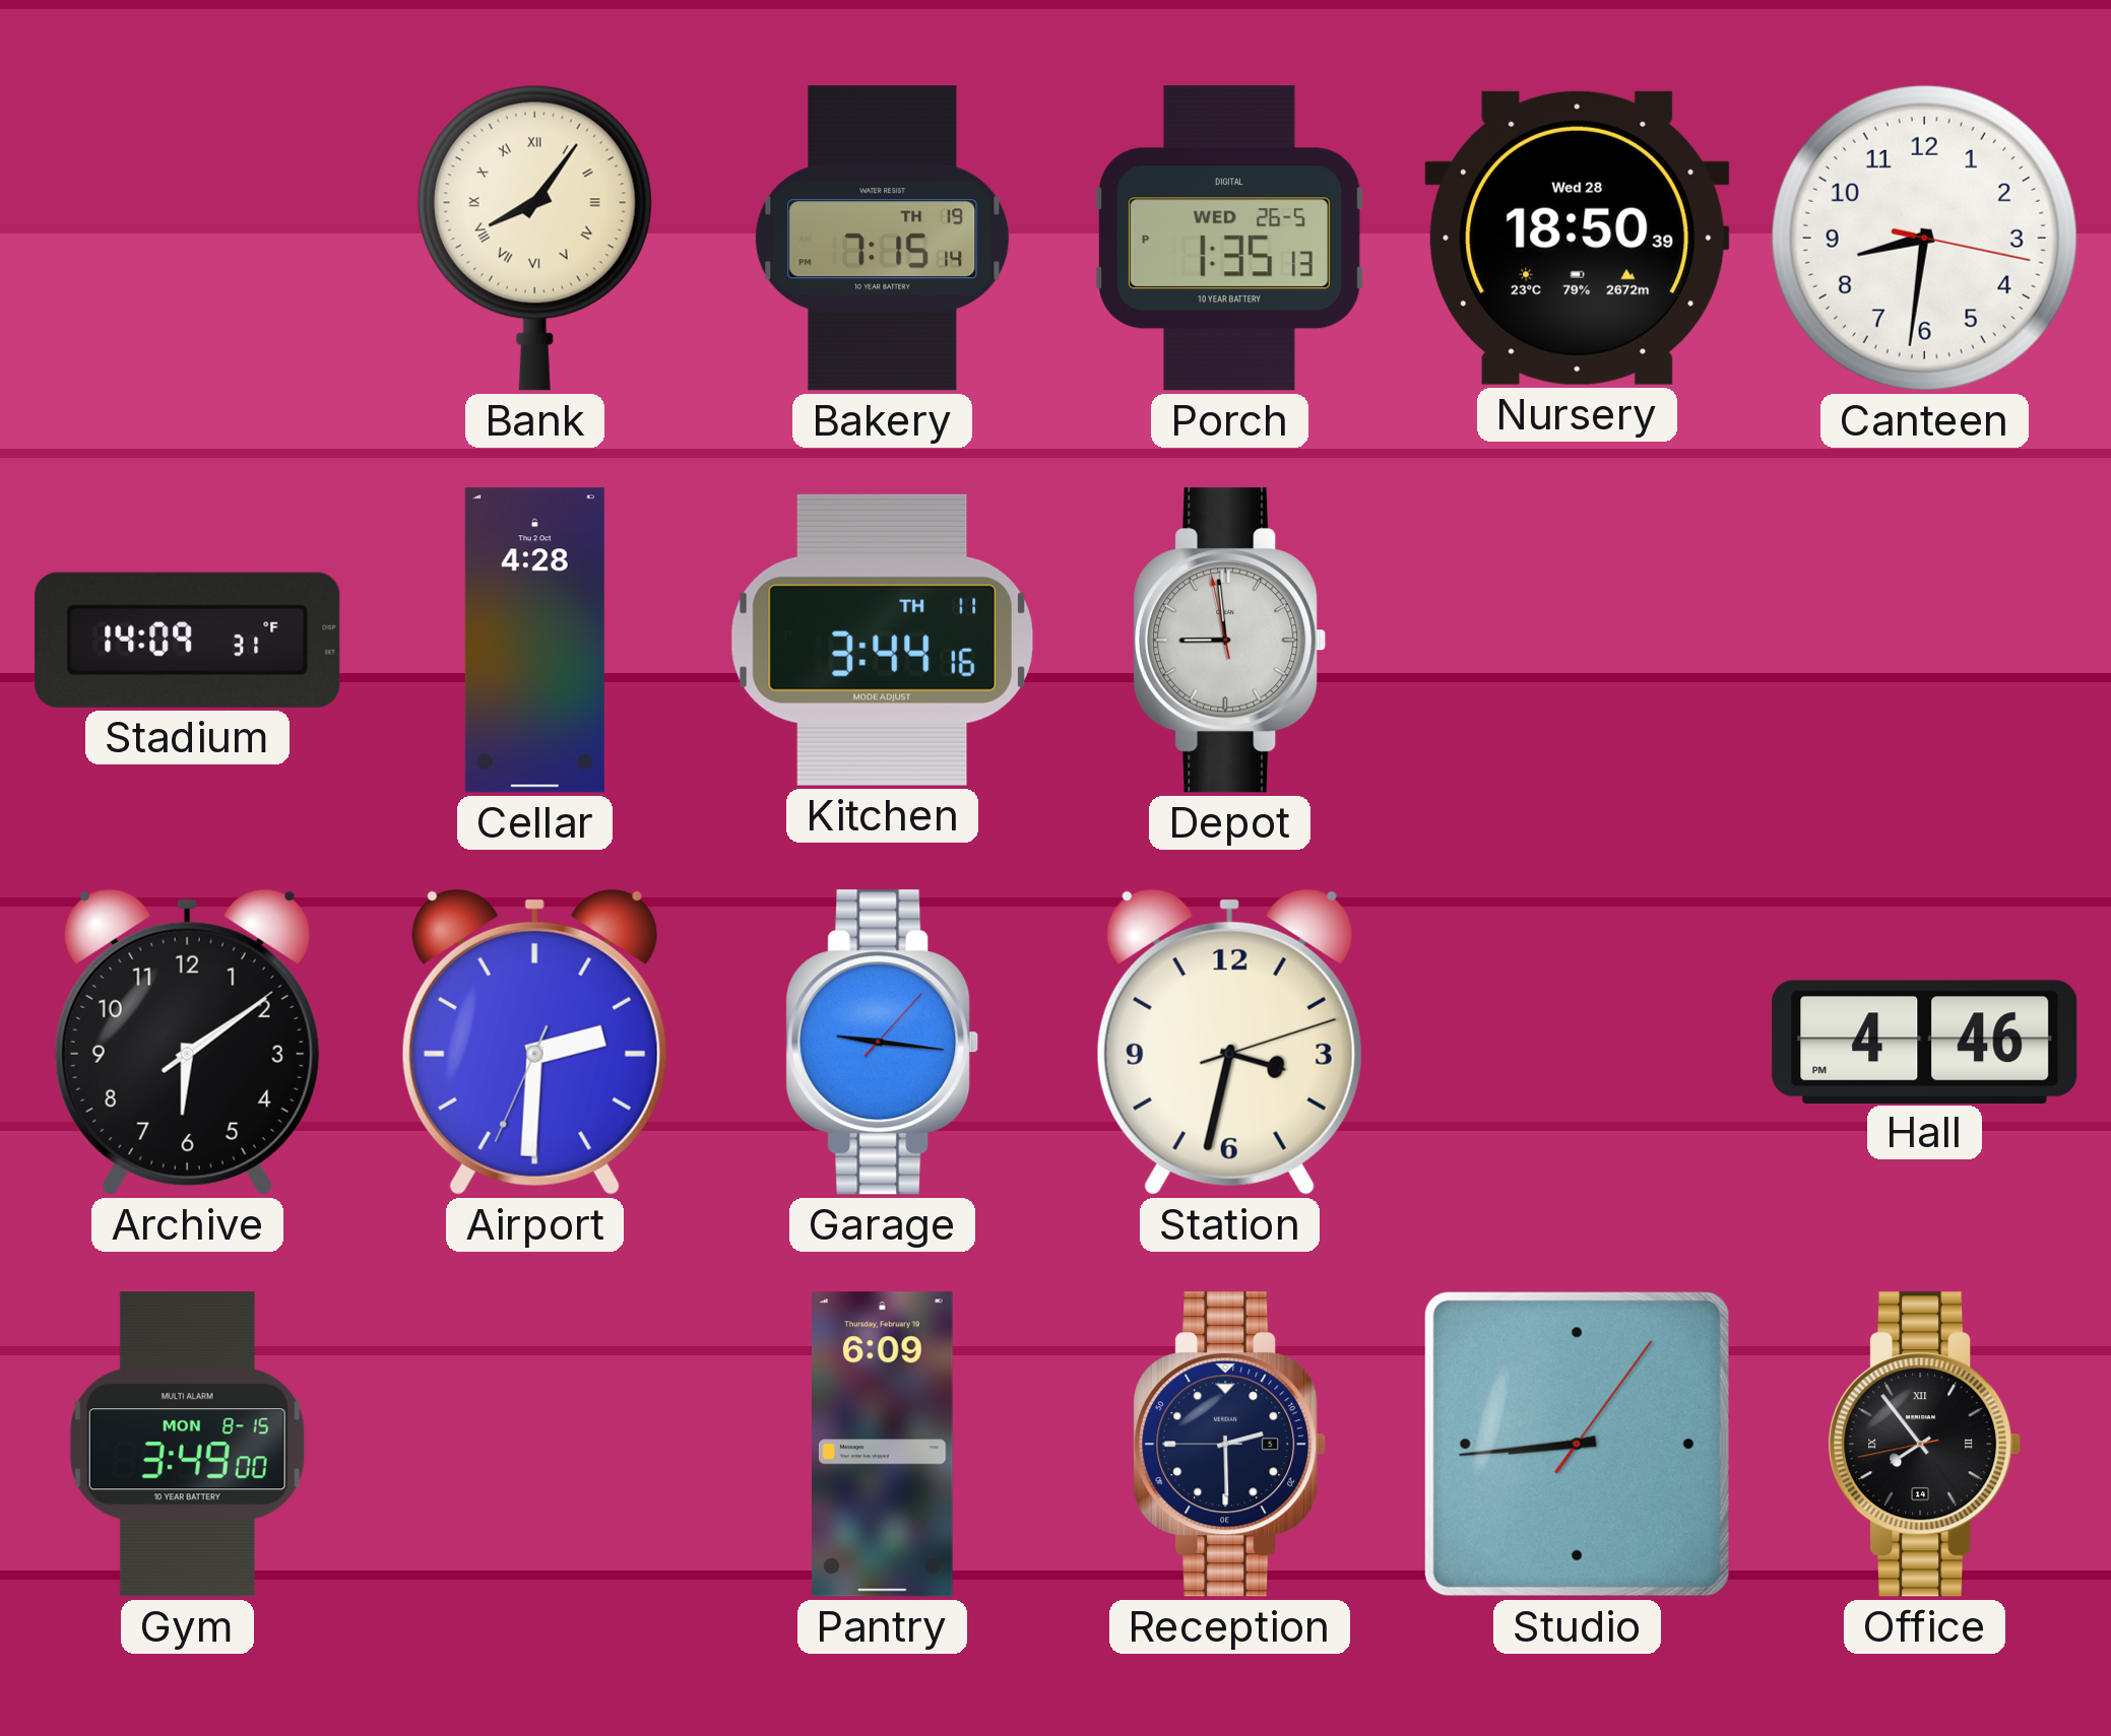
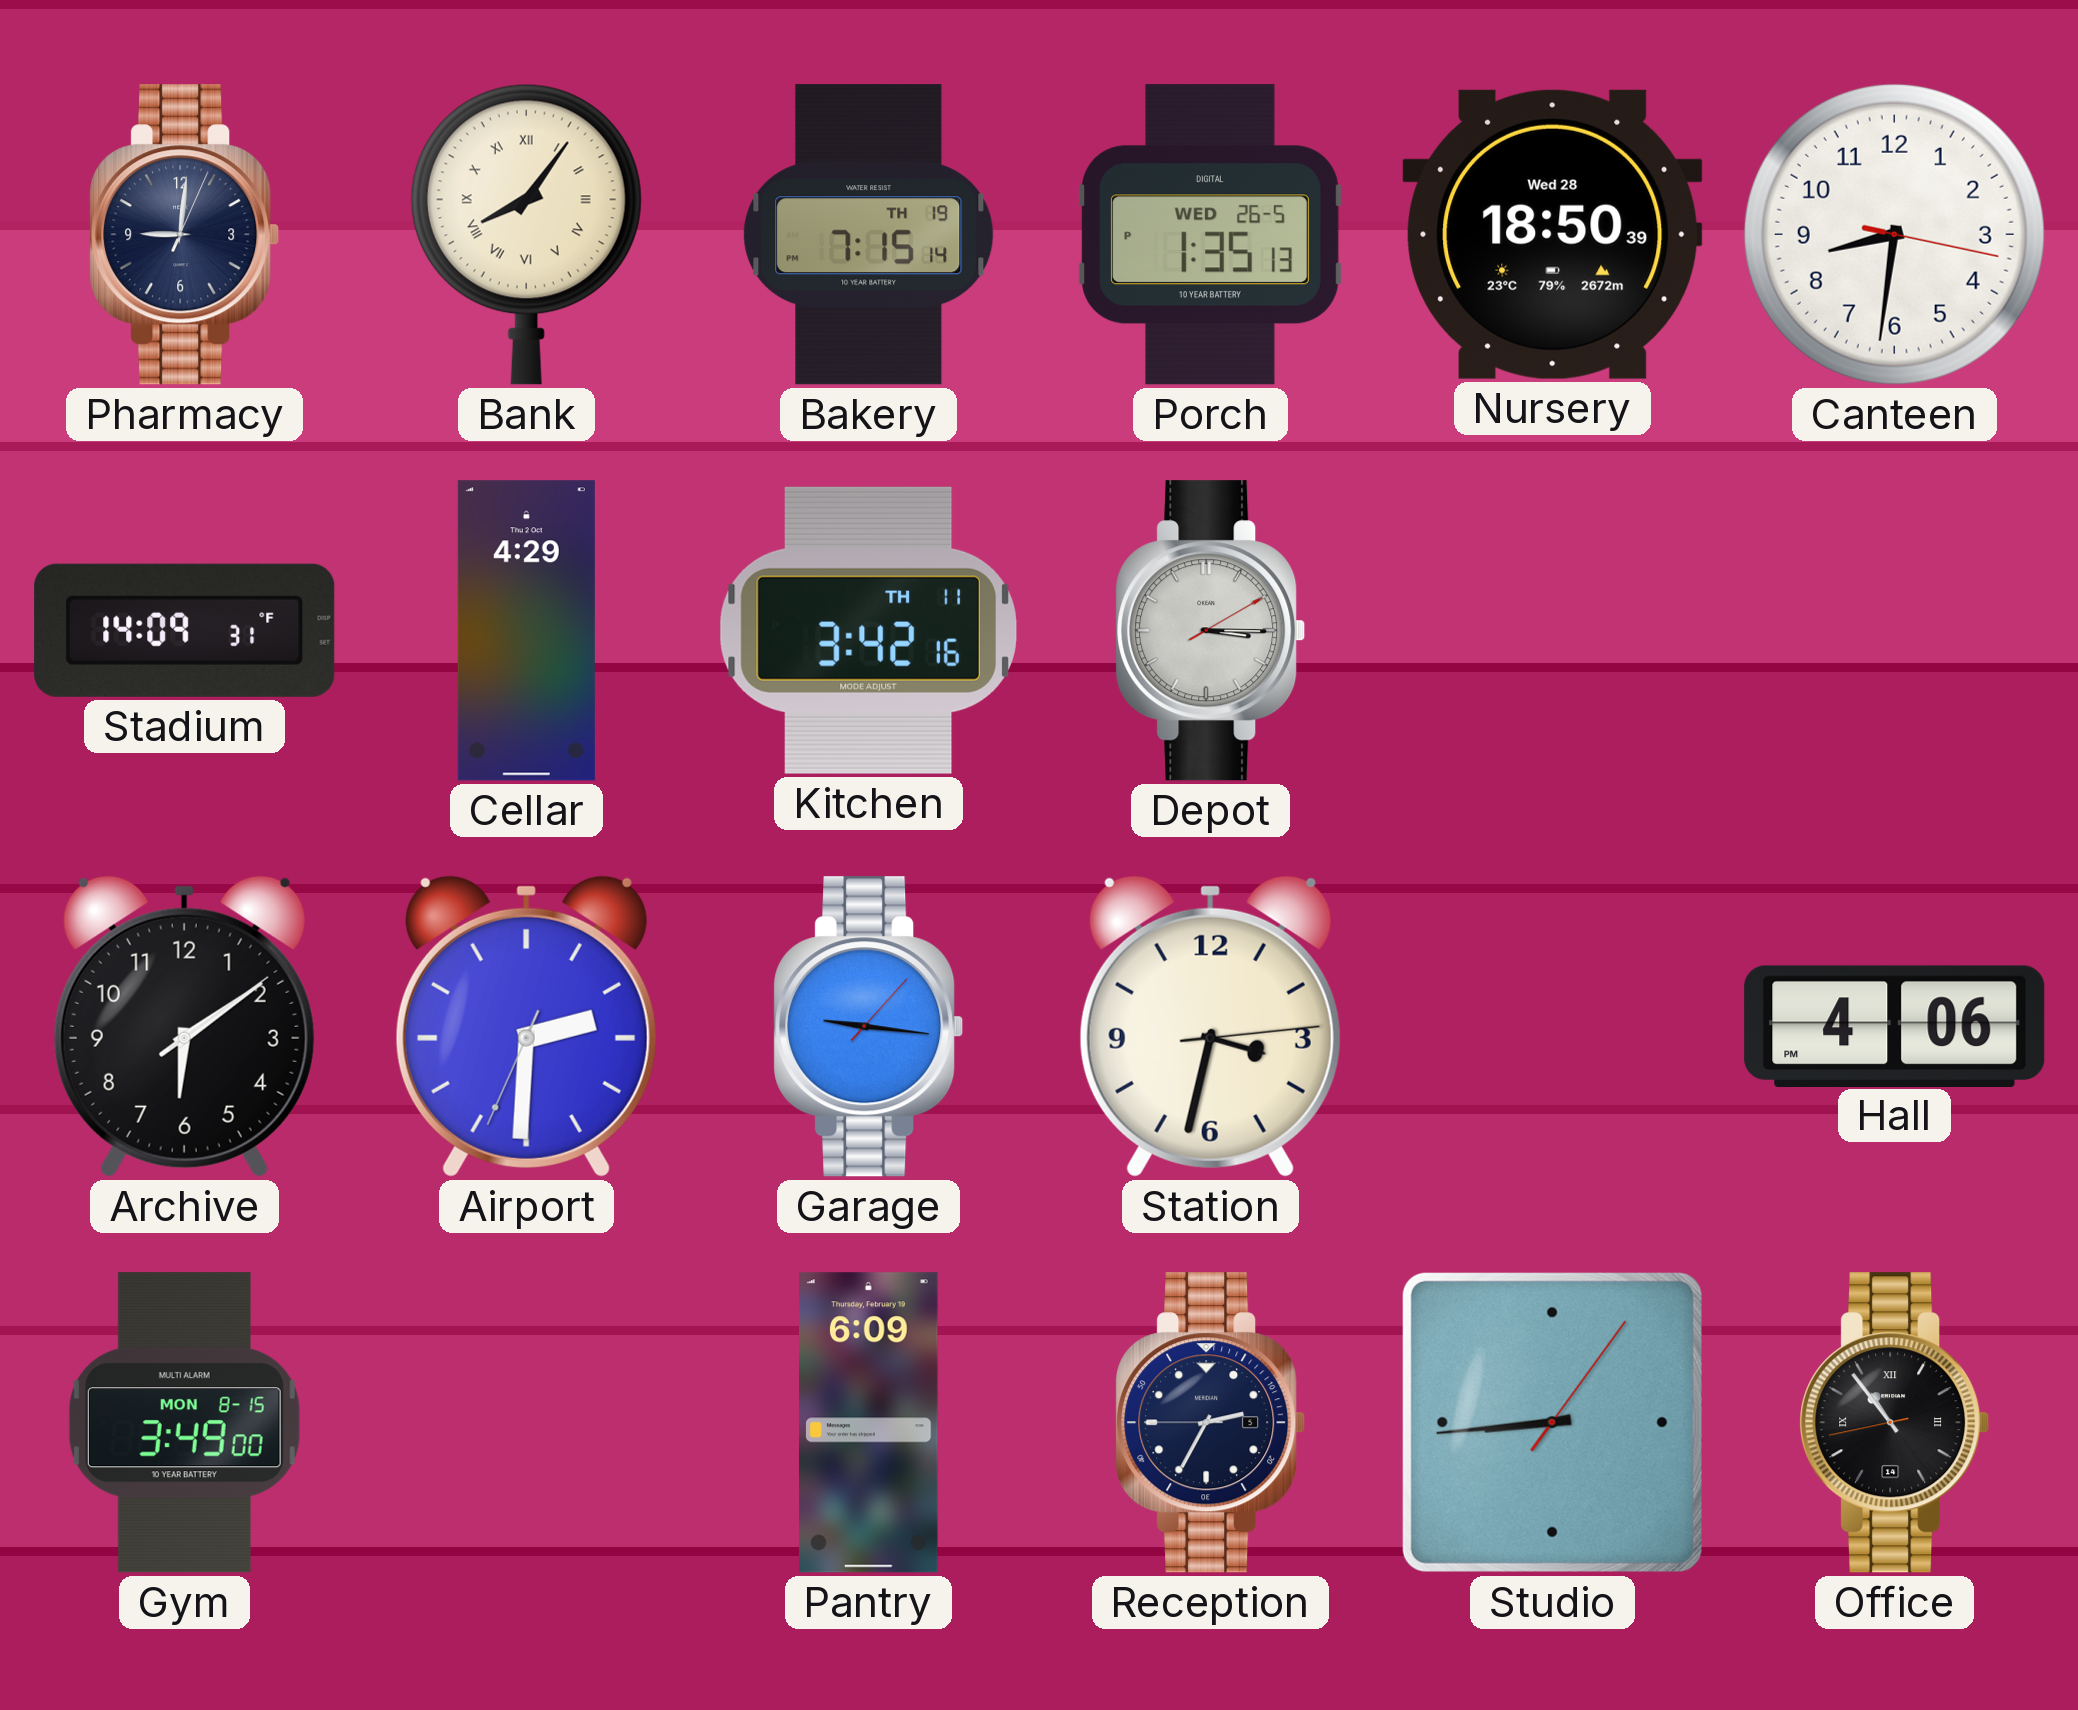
Pharmacy: none -> 9:01
Cellar: 4:28 -> 4:29
Kitchen: 3:44 -> 3:42
Depot: 8:58 -> 3:15
Station: 3:32:12 -> 3:32:14
Hall: 4:46 -> 4:06
Reception: 2:29 -> 2:34
Office: 7:53 -> 10:53
